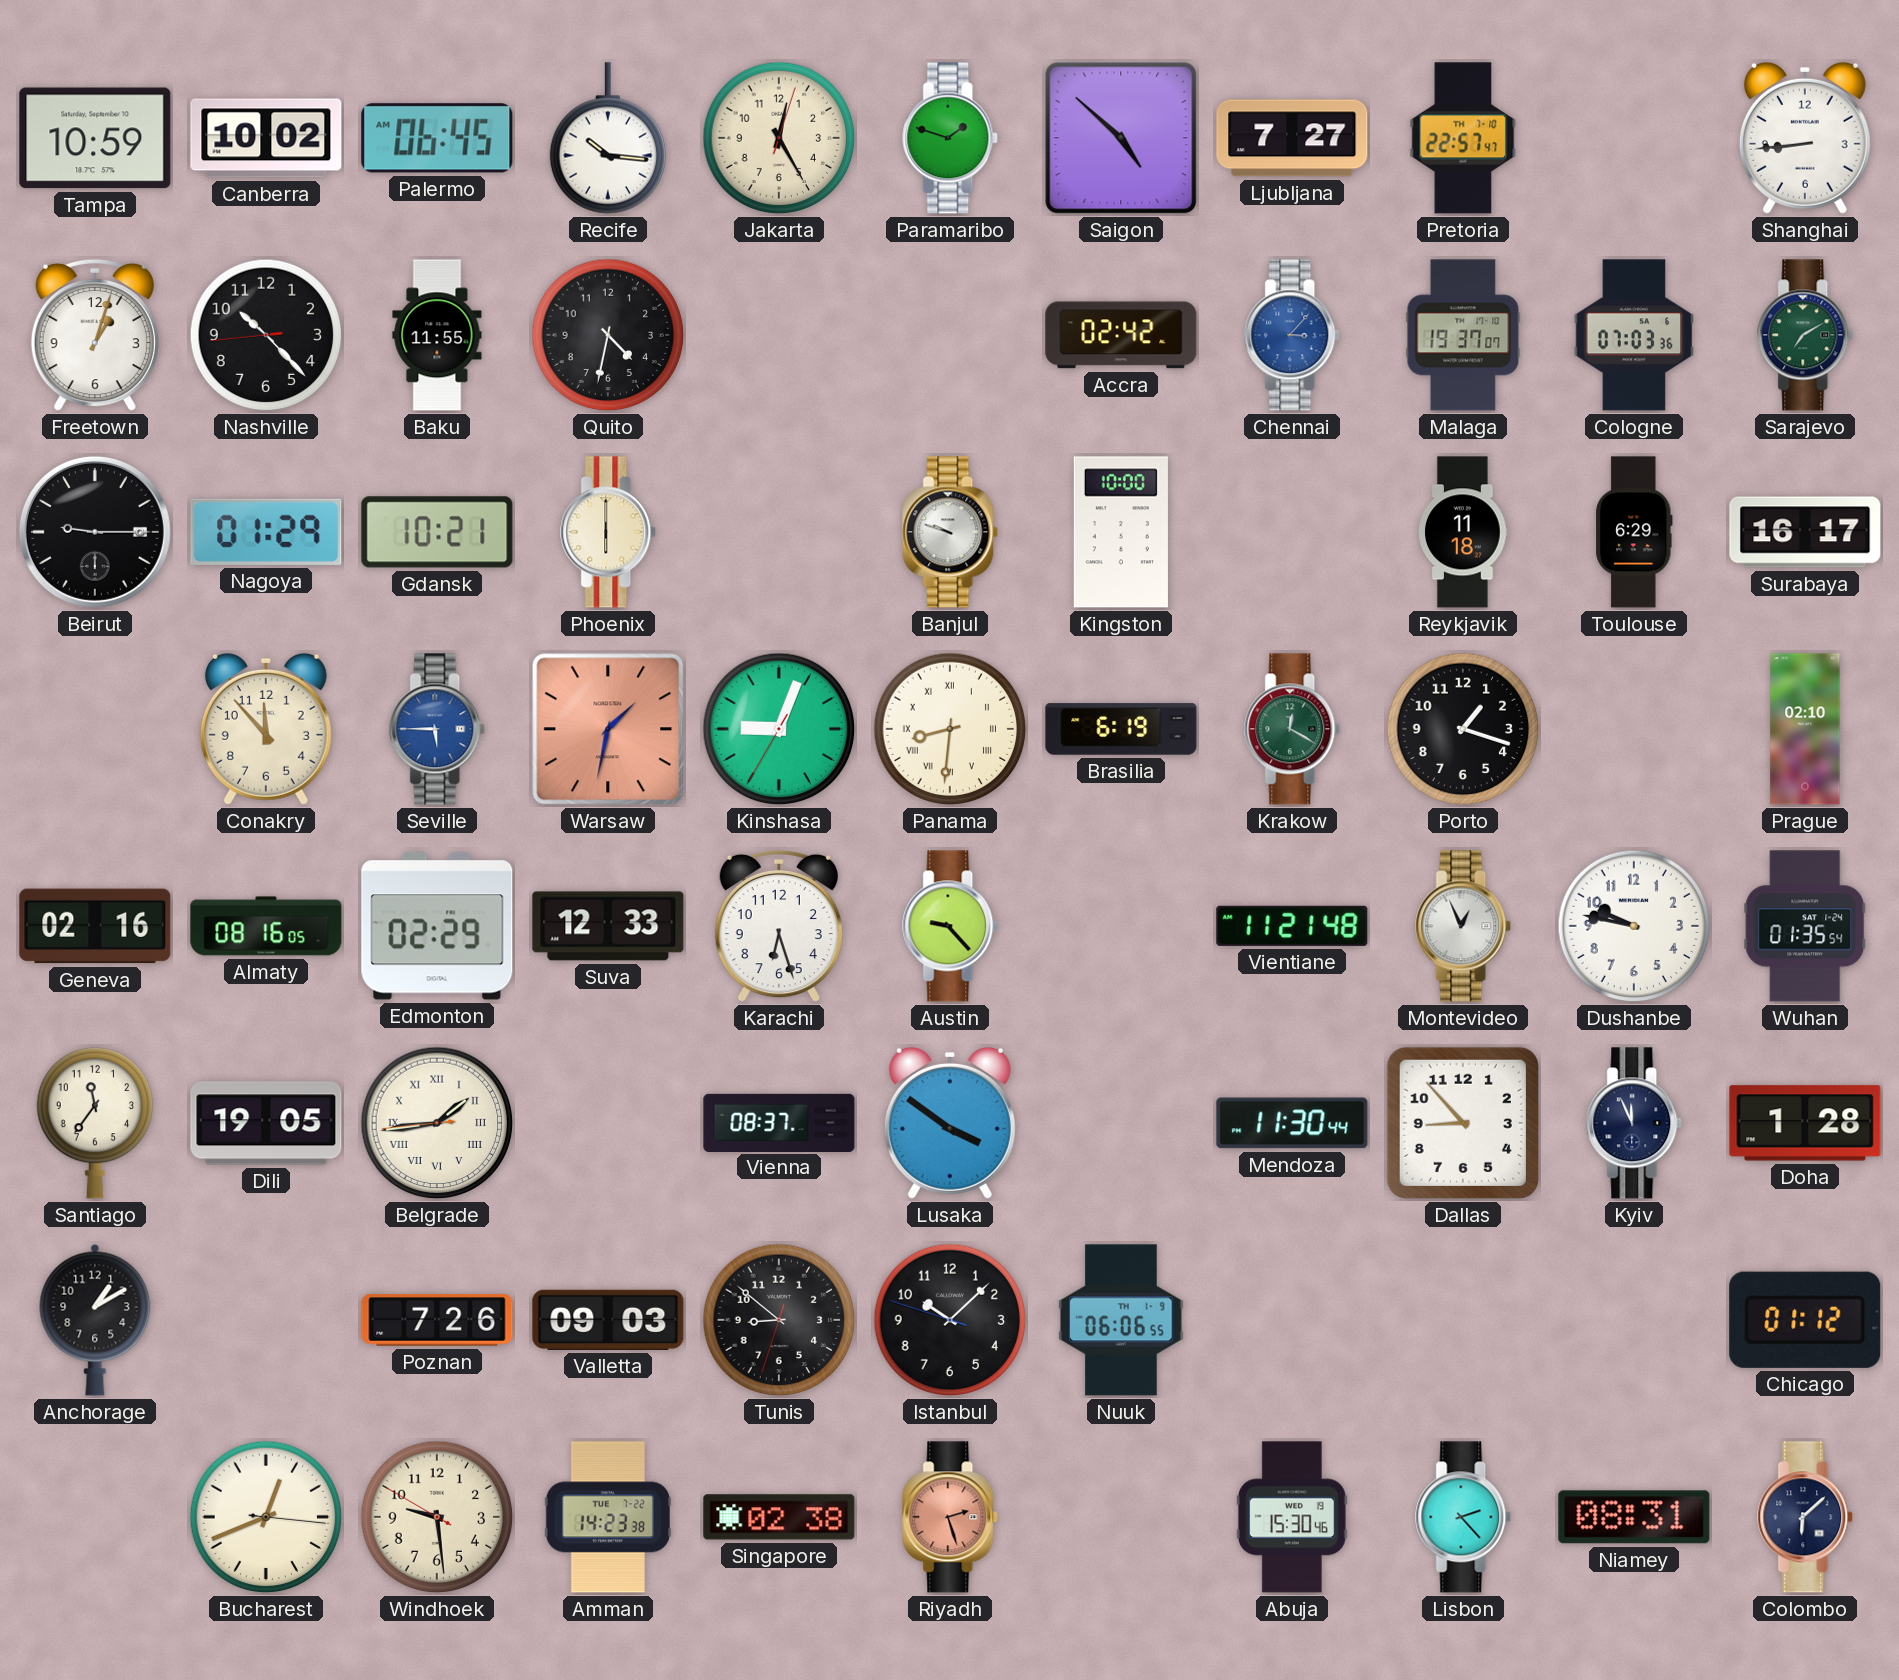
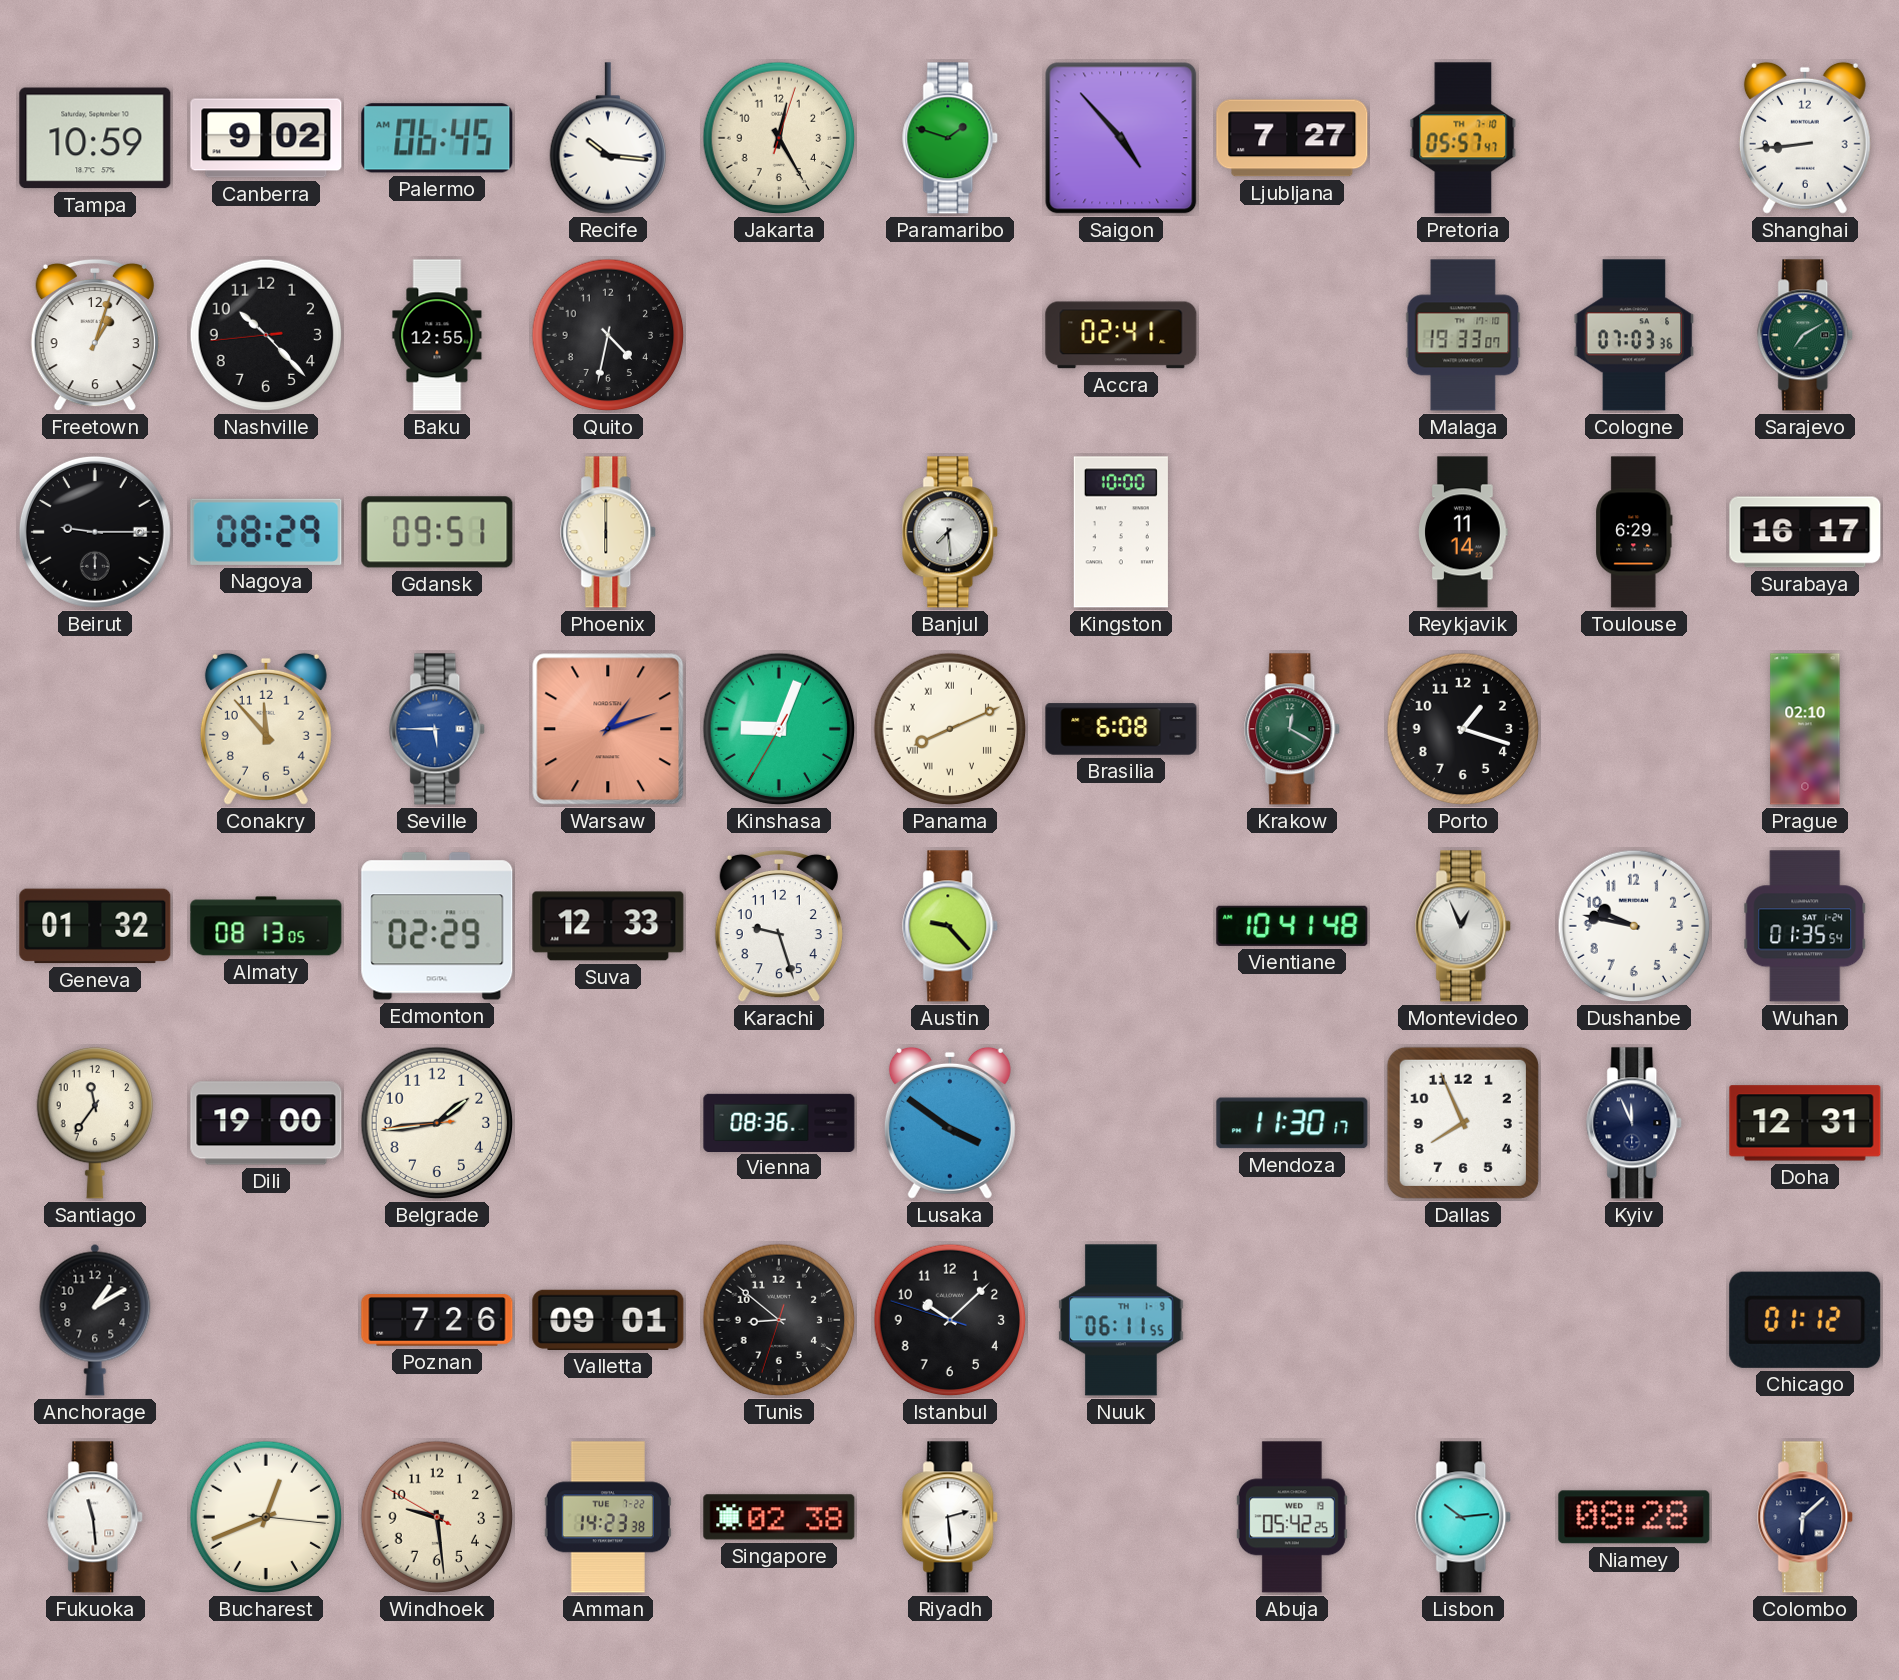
Canberra: 10:02 -> 9:02
Saigon: 4:52 -> 4:53
Pretoria: 22:57 -> 05:57
Baku: 11:55 -> 12:55
Accra: 02:42 -> 02:41
Chennai: 3:07 -> none
Malaga: 19:37 -> 19:33
Nagoya: 01:29 -> 08:29
Gdansk: 10:21 -> 09:51
Banjul: 9:48 -> 7:29
Reykjavik: 11:18 -> 11:14
Warsaw: 1:32 -> 1:12
Panama: 8:31 -> 8:11
Brasilia: 6:19 -> 6:08
Geneva: 02:16 -> 01:32
Almaty: 08:16 -> 08:13
Karachi: 6:27 -> 9:27
Vientiane: 11:21 -> 10:41
Dili: 19:05 -> 19:00
Belgrade numerals: Roman -> Arabic
Vienna: 08:37 -> 08:36
Mendoza: 11:30:44 -> 11:30:17
Dallas: 8:53 -> 7:56
Doha: 1:28 -> 12:31
Valletta: 09:03 -> 09:01
Nuuk: 06:06 -> 06:11
Fukuoka: none -> 11:29
Riyadh: 2:27 -> 2:29
Riyadh dial: salmon -> white
Abuja: 15:30 -> 05:42
Lisbon: 2:23 -> 10:14
Niamey: 08:31 -> 08:28
